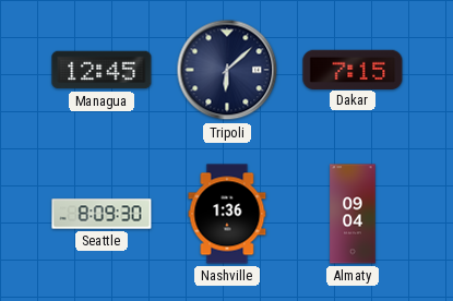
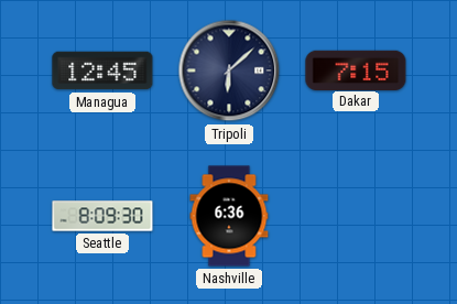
Nashville: 1:36 -> 6:36
Almaty: 09:04 -> none
